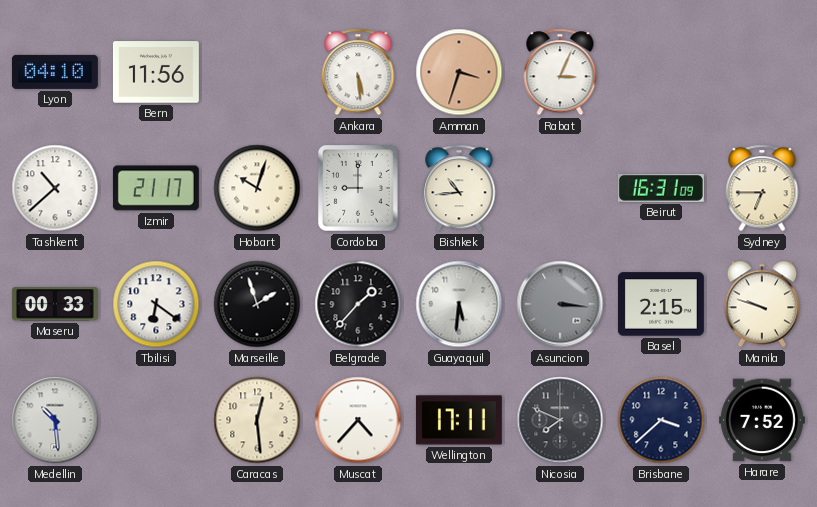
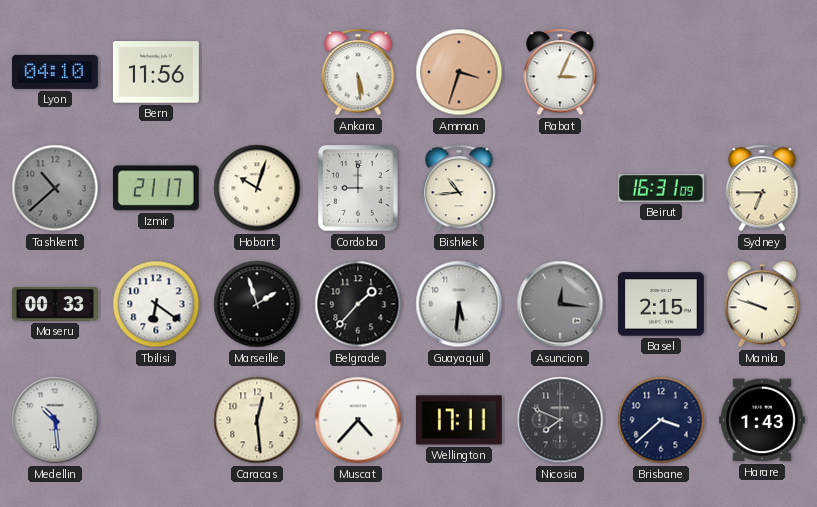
Tashkent dial: white -> grey
Asuncion: 3:16 -> 12:16
Harare: 7:52 -> 1:43
